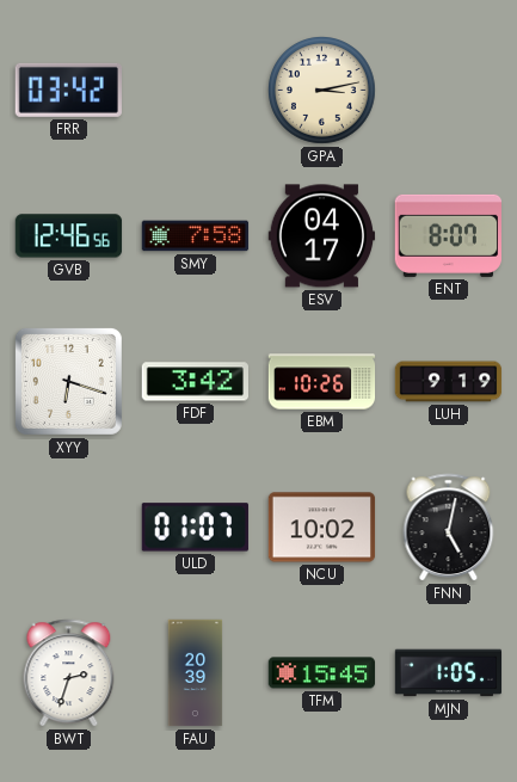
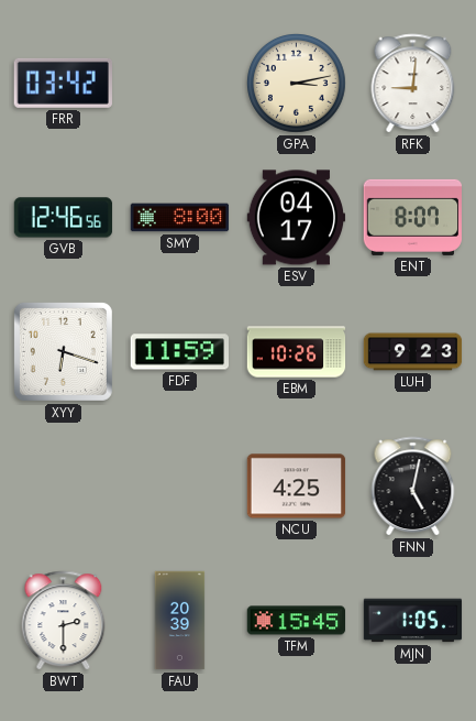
RFK: none -> 9:01
SMY: 7:58 -> 8:00
FDF: 3:42 -> 11:59
LUH: 9:19 -> 9:23
ULD: 01:07 -> none
NCU: 10:02 -> 4:25
BWT: 2:33 -> 2:30
